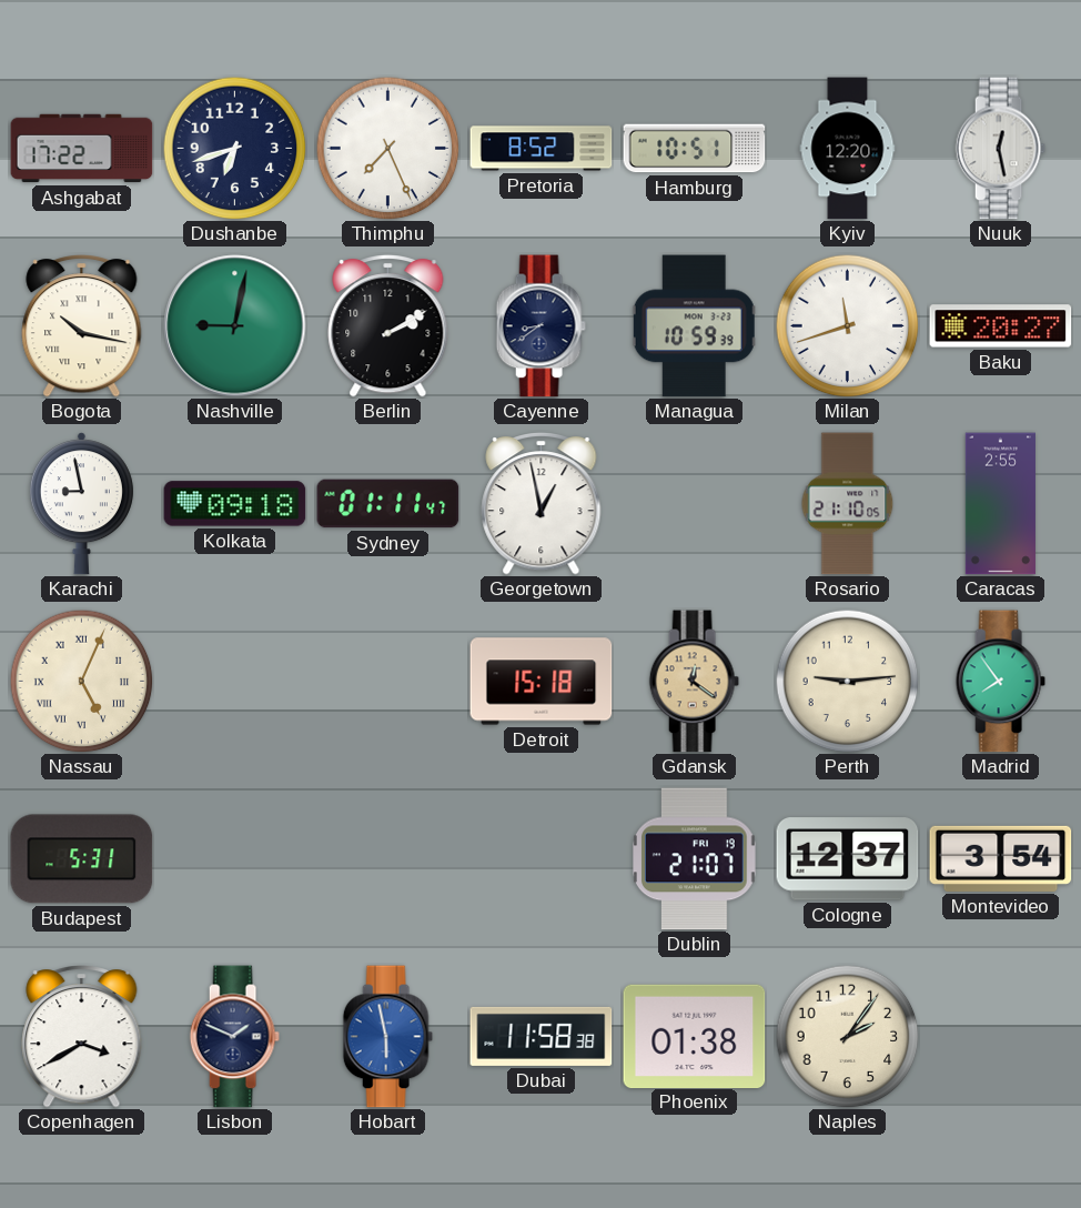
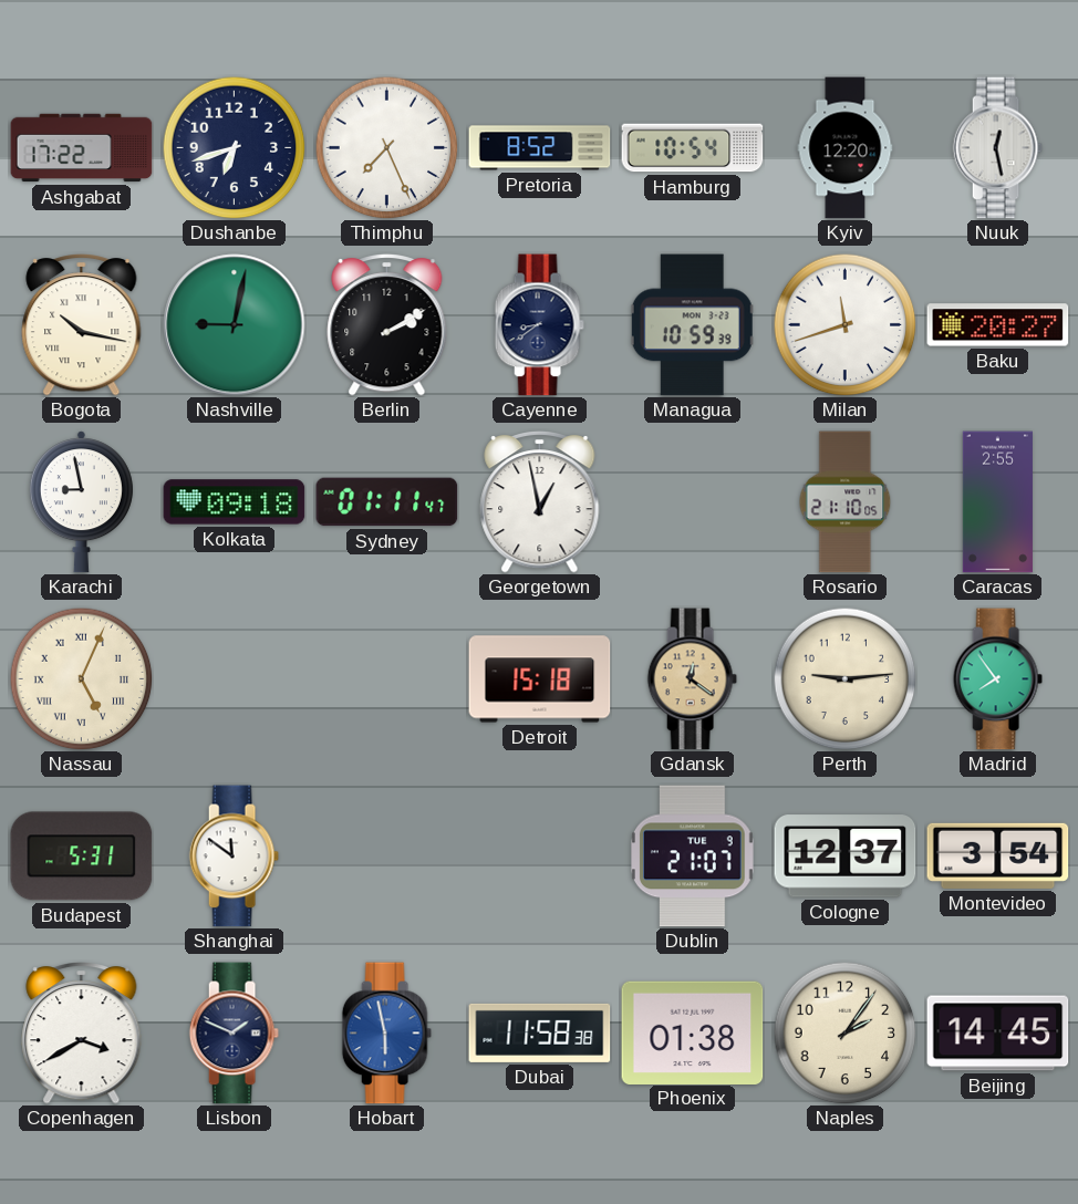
Hamburg: 10:51 -> 10:54
Shanghai: none -> 11:51
Dublin date: FRI 19 -> TUE 9
Beijing: none -> 14:45
